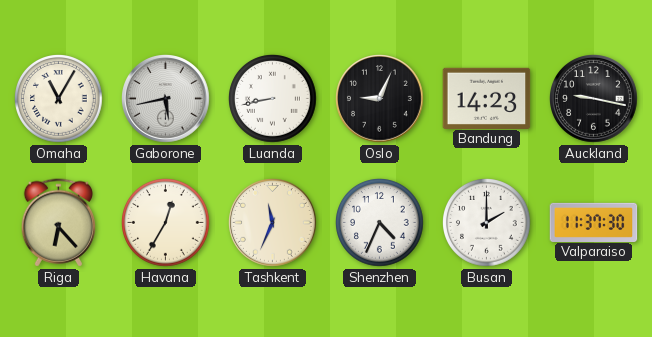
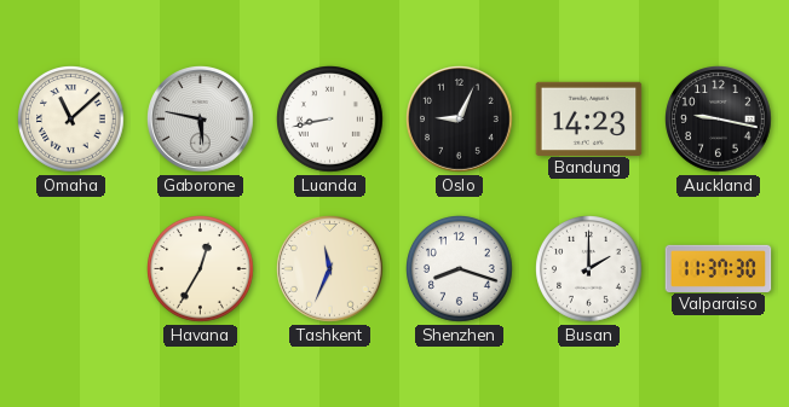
Omaha: 11:05 -> 11:08
Gaborone: 5:43 -> 5:47
Riga: 6:23 -> none
Shenzhen: 4:34 -> 8:18
